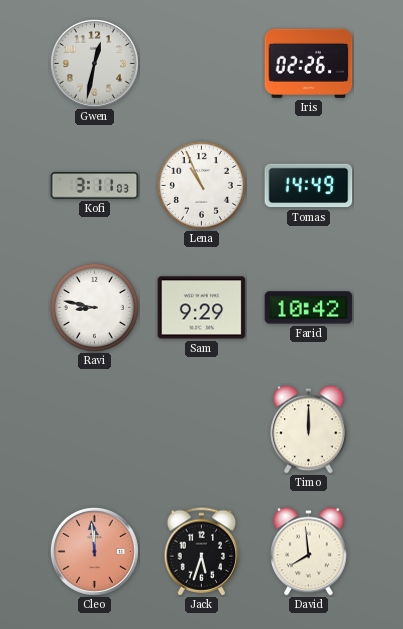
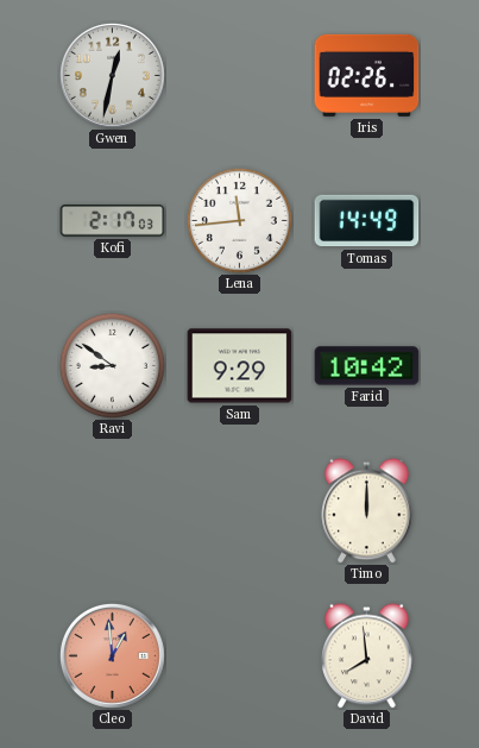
Kofi: 3:11 -> 2:17
Lena: 10:56 -> 11:44
Ravi: 8:47 -> 8:51
Cleo: 11:59 -> 12:59
Jack: 5:33 -> none
